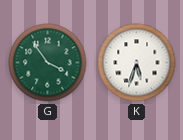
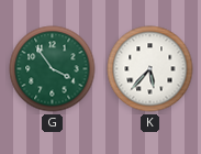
K: 5:33 -> 5:37
